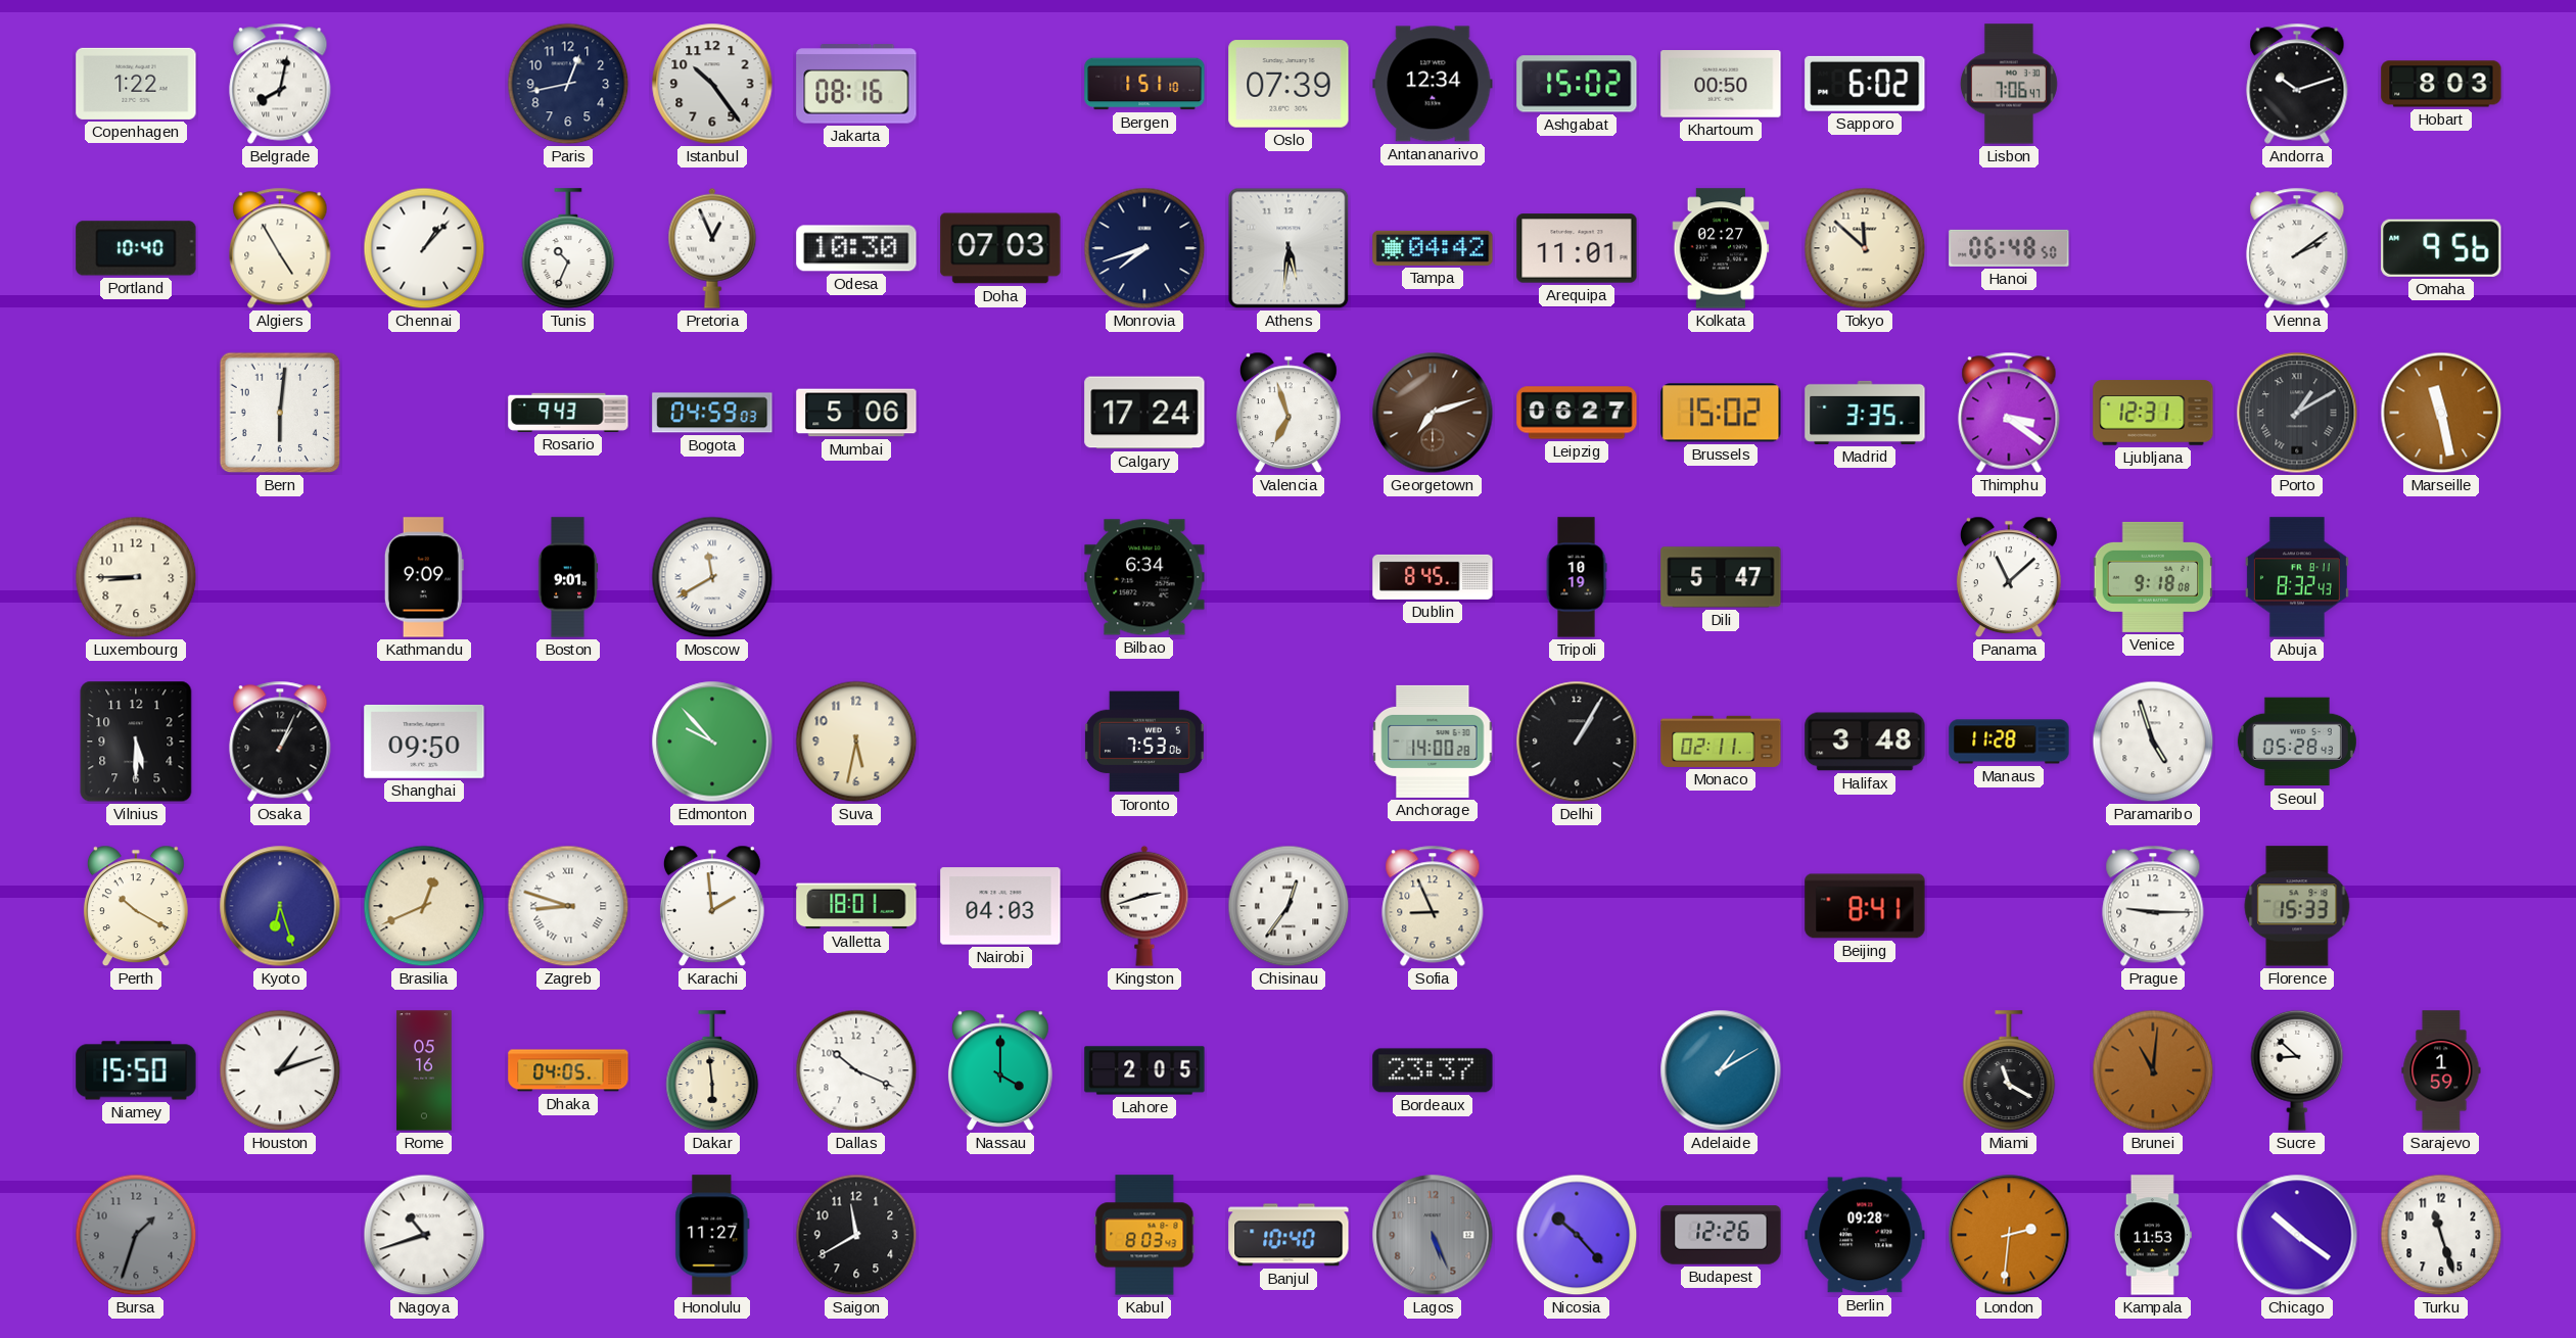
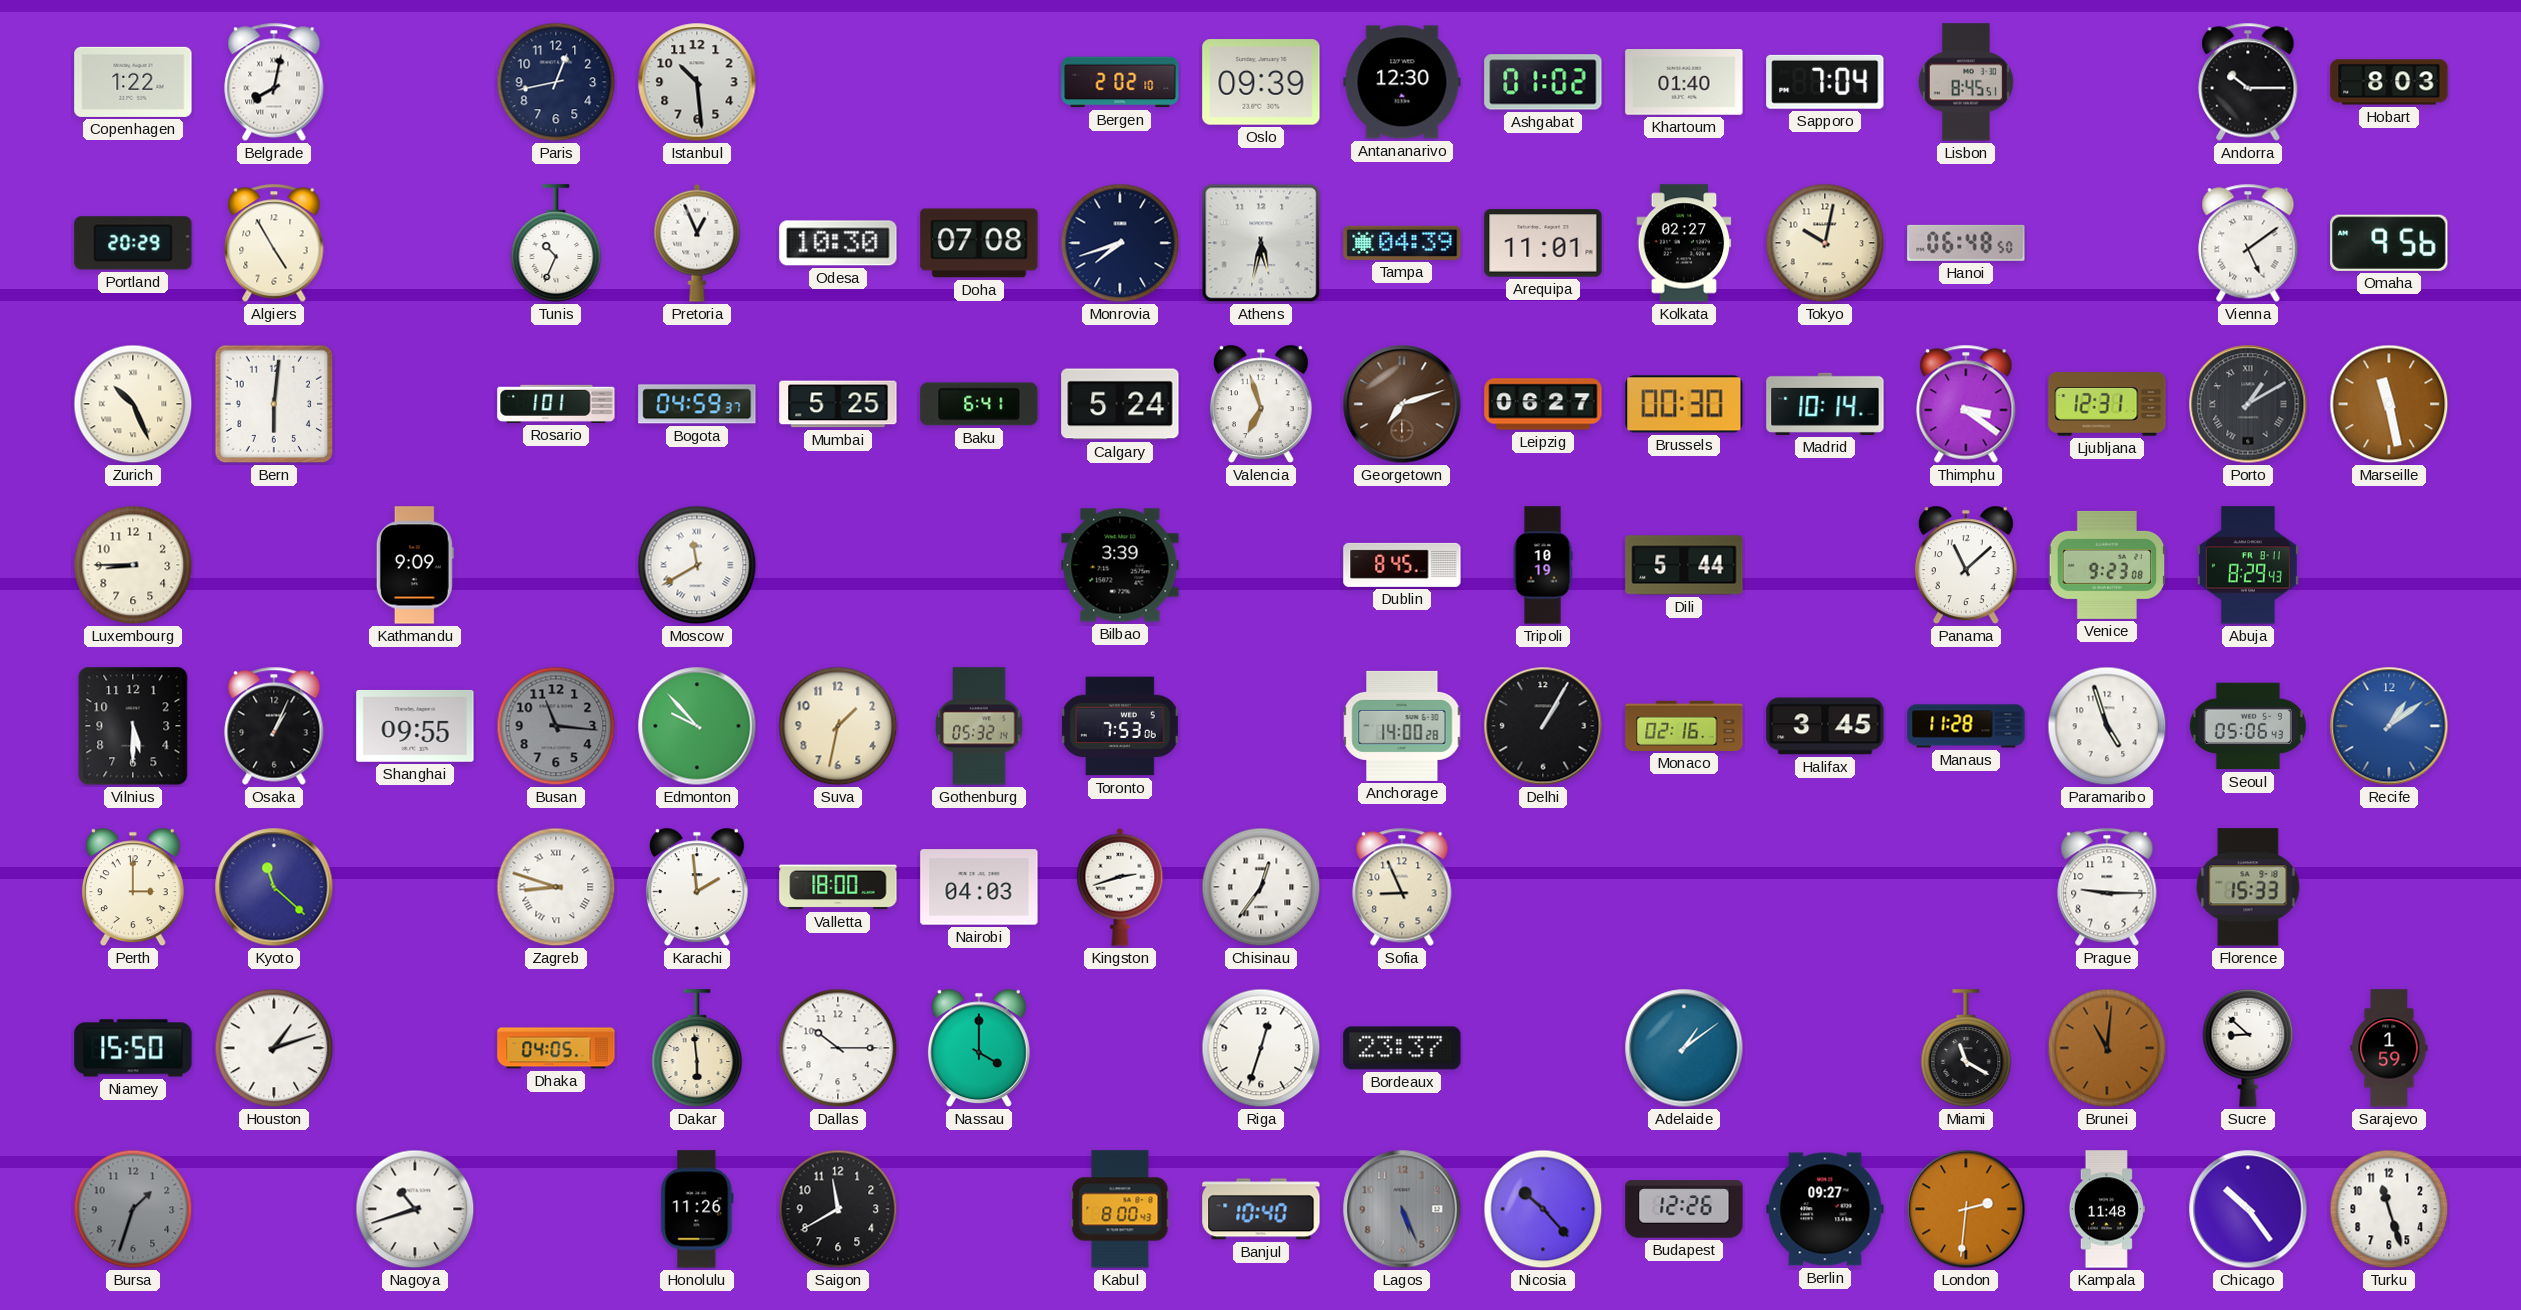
Istanbul: 10:24 -> 10:29
Jakarta: 08:16 -> none
Bergen: 1:51 -> 2:02
Oslo: 07:39 -> 09:39
Antananarivo: 12:34 -> 12:30
Ashgabat: 15:02 -> 01:02
Khartoum: 00:50 -> 01:40
Sapporo: 6:02 -> 7:04
Lisbon: 7:06 -> 8:45
Andorra: 10:12 -> 10:15
Portland: 10:40 -> 20:29
Chennai: 1:07 -> none
Doha: 07:03 -> 07:08
Athens: 5:31 -> 5:32
Tampa: 04:42 -> 04:39
Tokyo: 11:52 -> 10:02
Vienna: 2:09 -> 5:09
Zurich: none -> 10:26
Rosario: 9:43 -> 1:01
Bogota: 04:59:03 -> 04:59:37
Mumbai: 5:06 -> 5:25
Baku: none -> 6:41
Calgary: 17:24 -> 5:24
Brussels: 15:02 -> 00:30
Madrid: 3:35 -> 10:14
Boston: 9:01 -> none
Bilbao: 6:34 -> 3:39
Dili: 5:47 -> 5:44
Venice: 9:18 -> 9:23
Abuja: 8:32 -> 8:29
Shanghai: 09:50 -> 09:55
Busan: none -> 11:16
Suva: 5:32 -> 1:32
Gothenburg: none -> 05:32
Monaco: 02:11 -> 02:16
Halifax: 3:48 -> 3:45
Seoul: 05:28 -> 05:06
Recife: none -> 1:09
Perth: 10:20 -> 3:00
Kyoto: 6:27 -> 11:22
Brasilia: 12:41 -> none
Valletta: 18:01 -> 18:00
Beijing: 8:41 -> none
Rome: 05:16 -> none
Dallas: 10:19 -> 10:15
Lahore: 2:05 -> none
Riga: none -> 12:33
Adelaide: 1:10 -> 1:09
Honolulu: 11:27 -> 11:26
Kabul: 8:03 -> 8:00
Berlin: 09:28 -> 09:27
Kampala: 11:53 -> 11:48
Chicago: 10:21 -> 10:24
